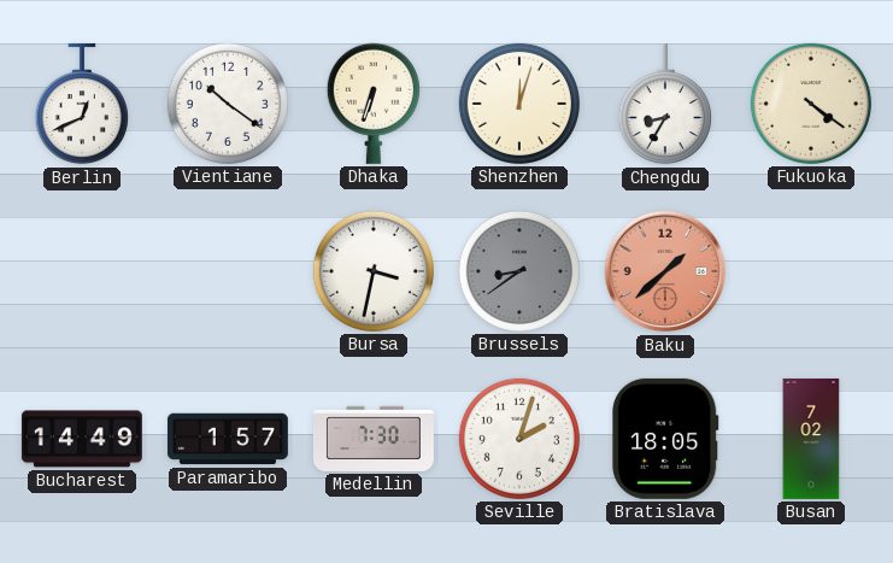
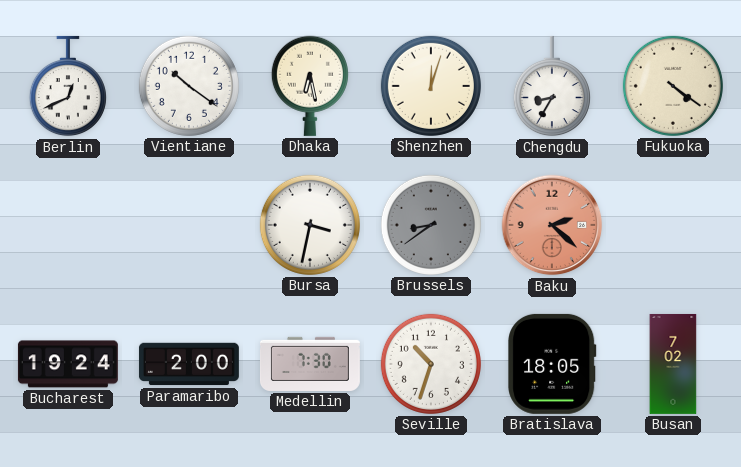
Dhaka: 6:33 -> 6:28
Baku: 1:38 -> 2:22
Bucharest: 14:49 -> 19:24
Paramaribo: 1:57 -> 2:00
Seville: 2:03 -> 10:33
